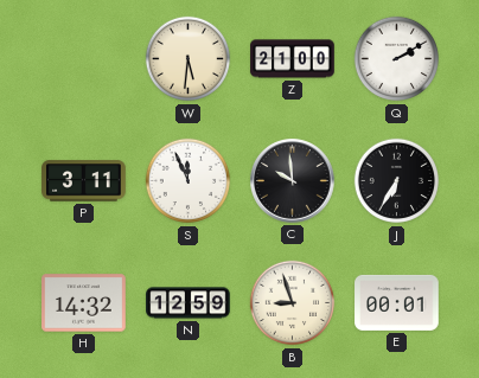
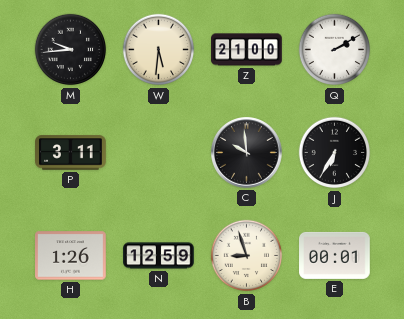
M: none -> 9:44
S: 11:56 -> none
H: 14:32 -> 1:26
